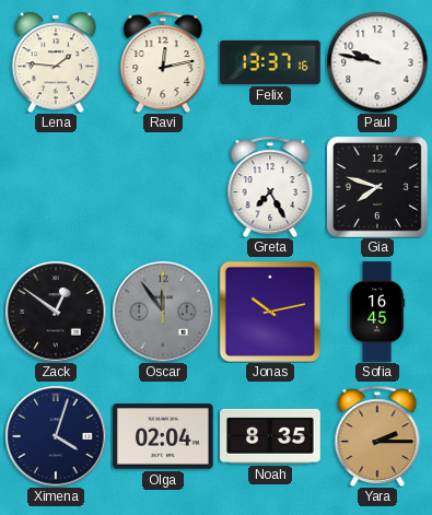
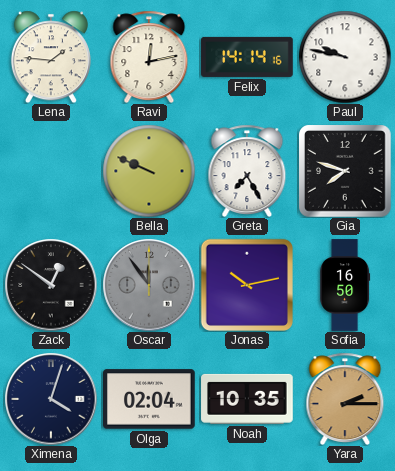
Felix: 13:37 -> 14:14
Bella: none -> 9:49
Sofia: 16:45 -> 16:50
Noah: 8:35 -> 10:35
